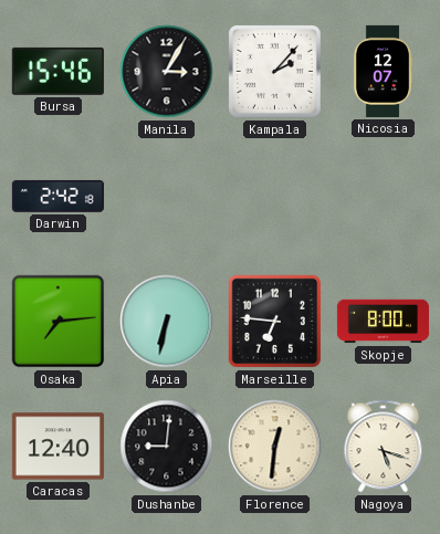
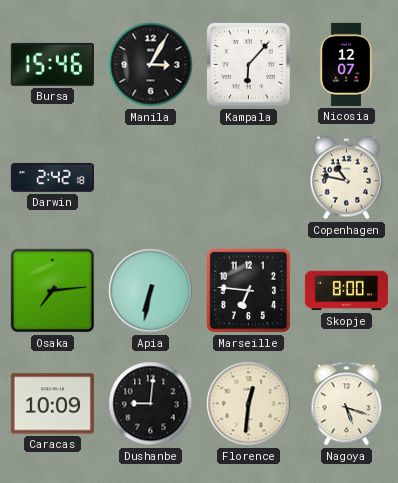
Kampala: 2:07 -> 6:07
Copenhagen: none -> 10:47
Caracas: 12:40 -> 10:09
